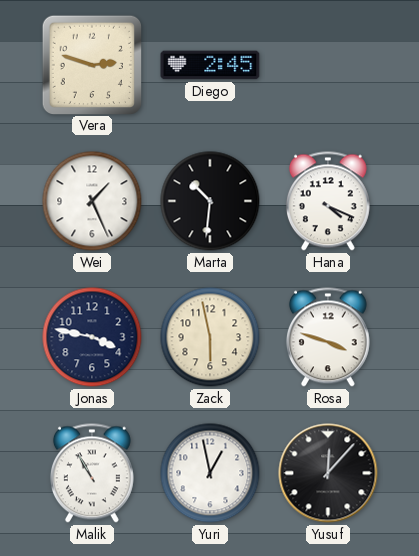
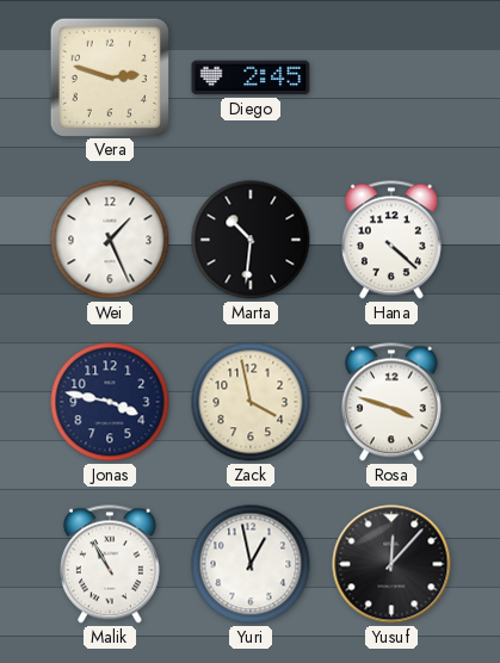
Hana: 4:19 -> 4:22
Zack: 5:58 -> 3:58
